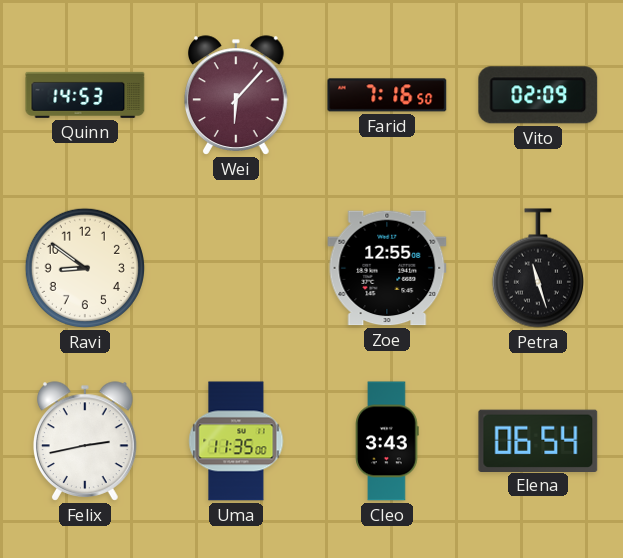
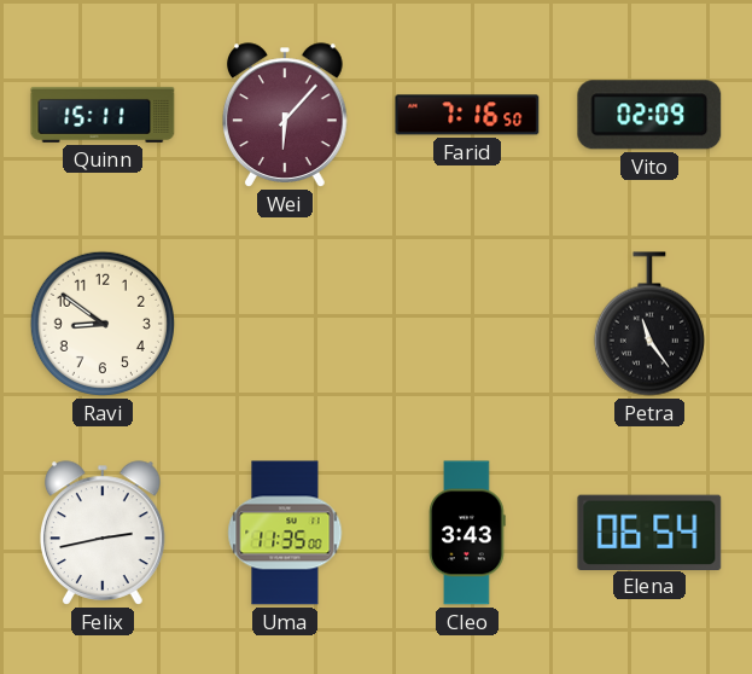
Quinn: 14:53 -> 15:11
Zoe: 12:55 -> none
Petra: 11:27 -> 11:24
